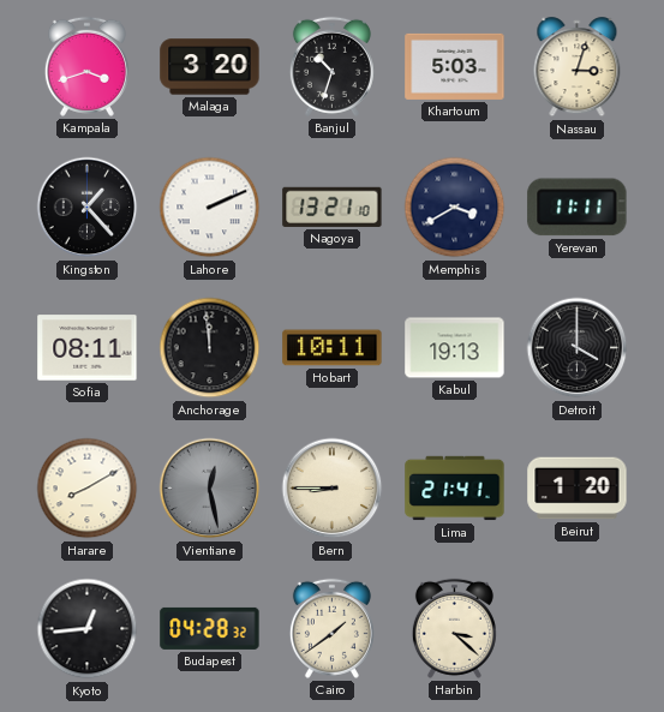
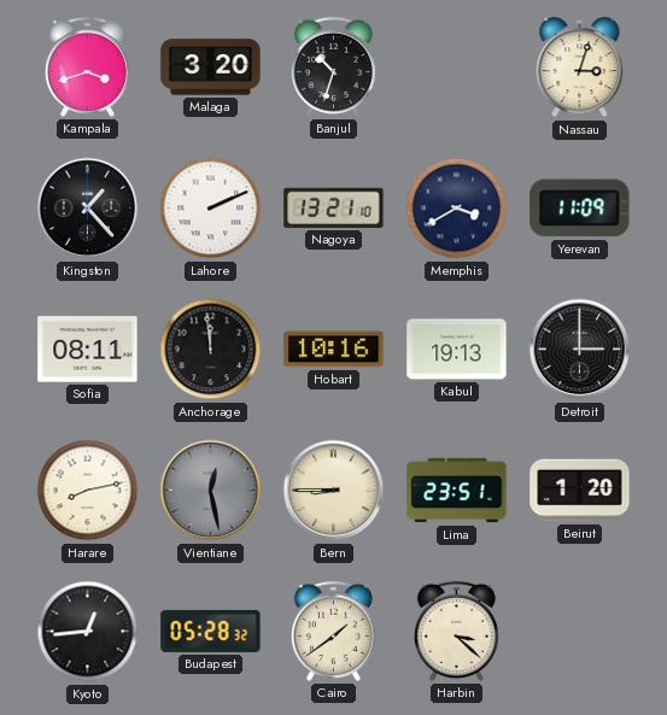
Khartoum: 5:03 -> none
Yerevan: 11:11 -> 11:09
Hobart: 10:11 -> 10:16
Detroit: 4:00 -> 3:00
Harare: 8:10 -> 8:13
Lima: 21:41 -> 23:51
Budapest: 04:28 -> 05:28
